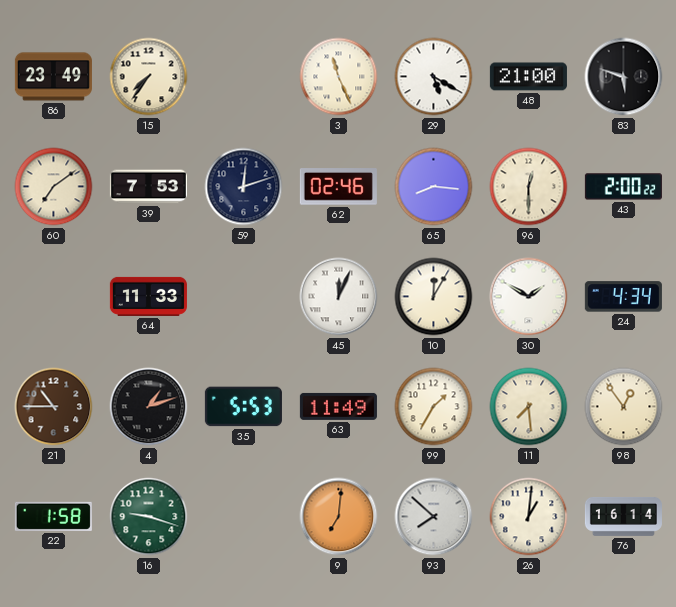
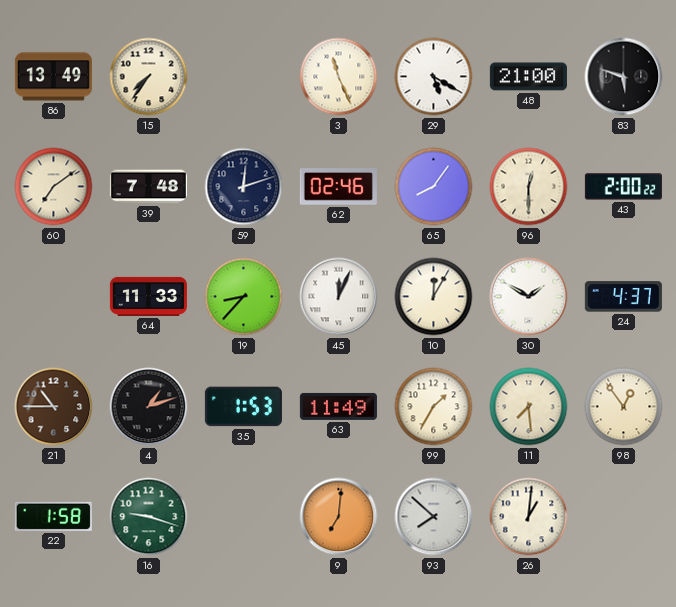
86: 23:49 -> 13:49
39: 7:53 -> 7:48
65: 8:16 -> 8:06
19: none -> 8:37
24: 4:34 -> 4:37
35: 5:53 -> 1:53
76: 16:14 -> none
